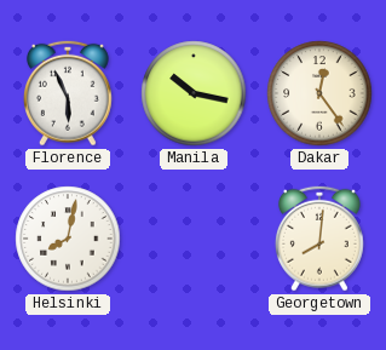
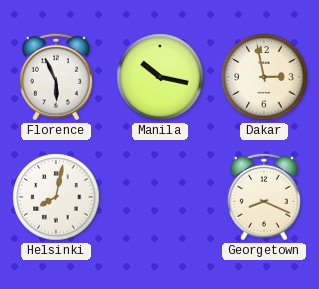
Dakar: 12:24 -> 2:58
Georgetown: 8:01 -> 8:19
